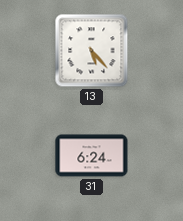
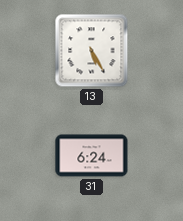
13: 5:23 -> 5:25
